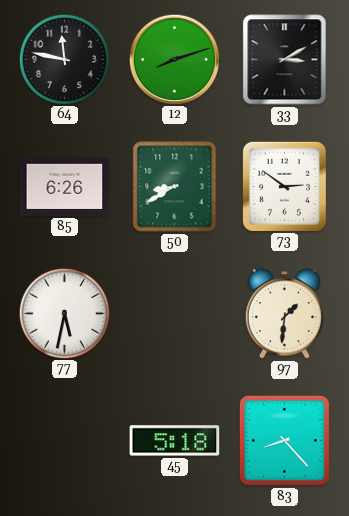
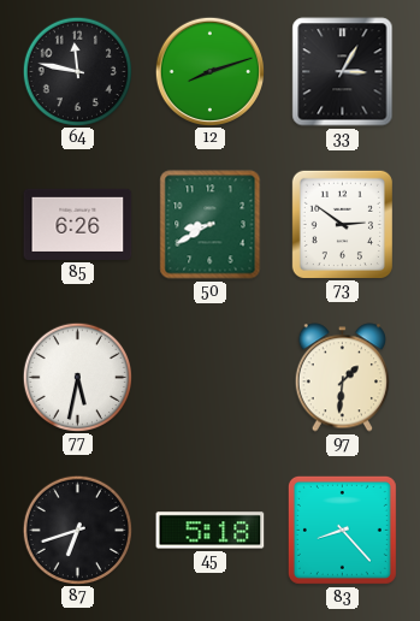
33: 3:10 -> 3:05
87: none -> 6:42
